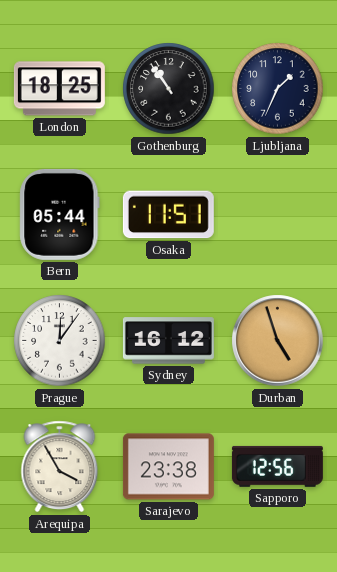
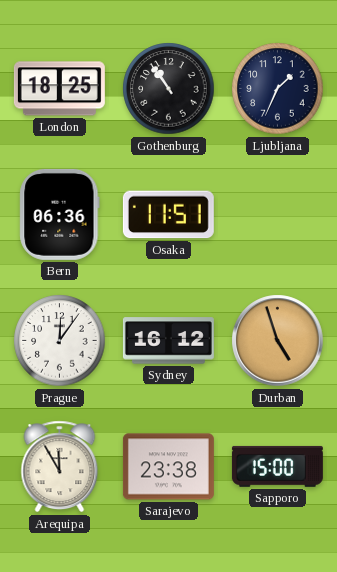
Bern: 05:44 -> 06:36
Arequipa: 3:55 -> 11:55
Sapporo: 12:56 -> 15:00
